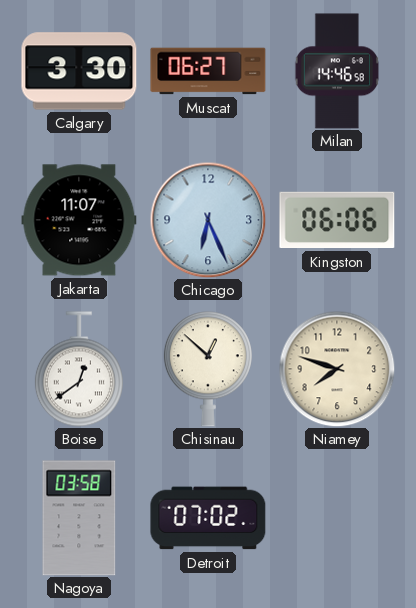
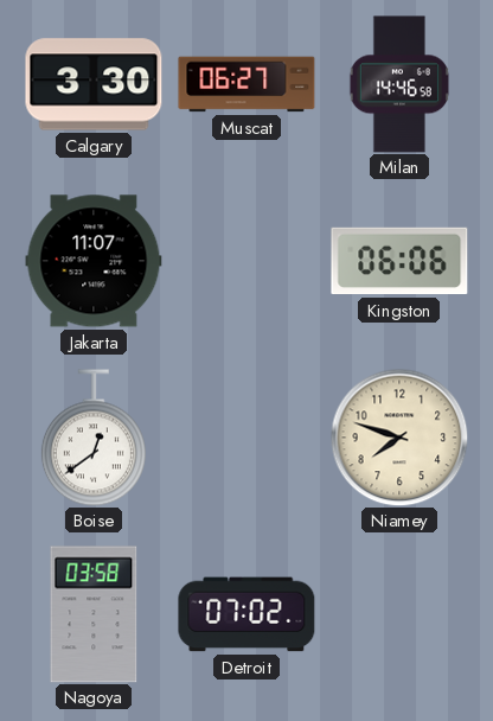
Chicago: 6:26 -> none
Chisinau: 12:52 -> none
